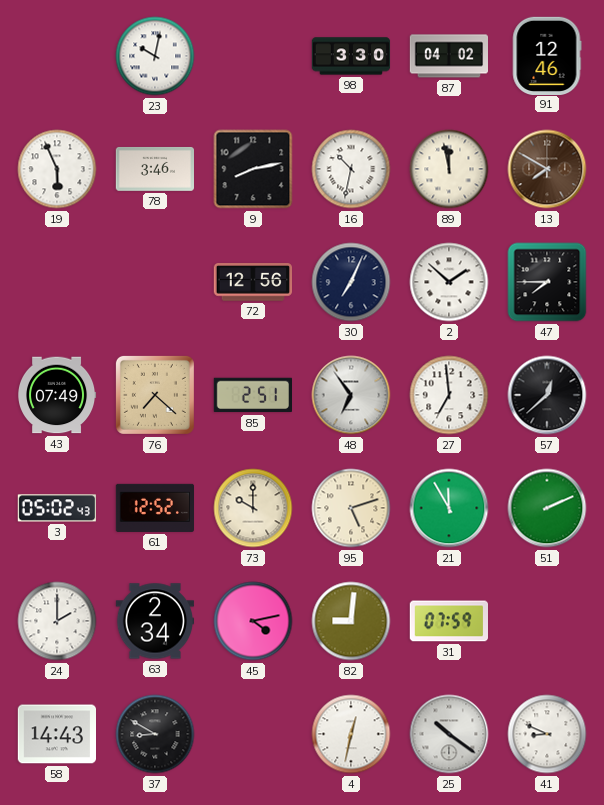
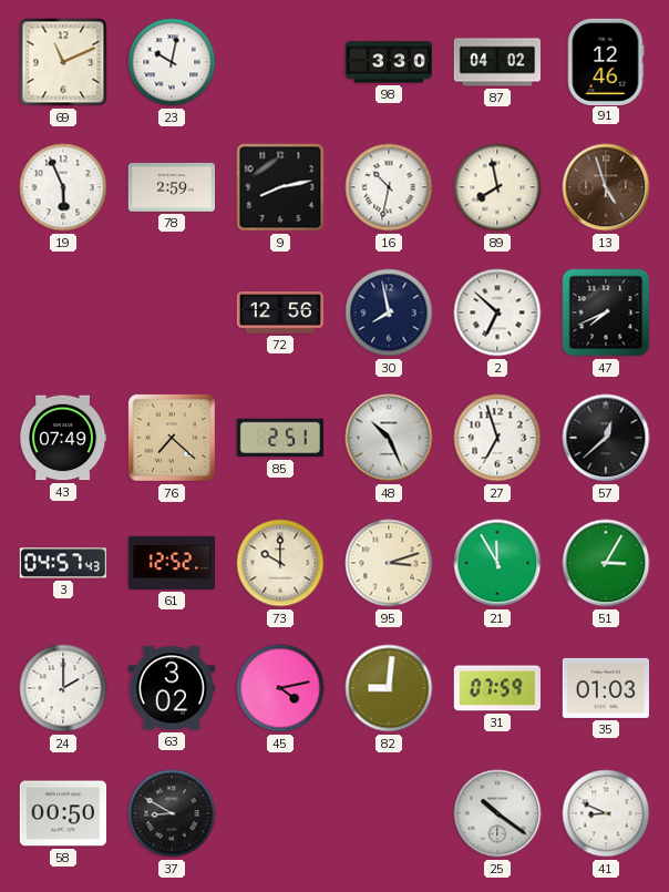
69: none -> 11:11
78: 3:46 -> 2:59
89: 11:58 -> 7:58
13: 7:50 -> 4:57
30: 7:04 -> 7:58
2: 1:52 -> 6:52
47: 7:45 -> 7:41
48: 6:54 -> 10:26
27: 6:59 -> 6:57
3: 05:02 -> 04:57
95: 5:12 -> 3:12
51: 2:11 -> 3:05
63: 2:34 -> 3:02
35: none -> 01:03
58: 14:43 -> 00:50
4: 12:32 -> none
